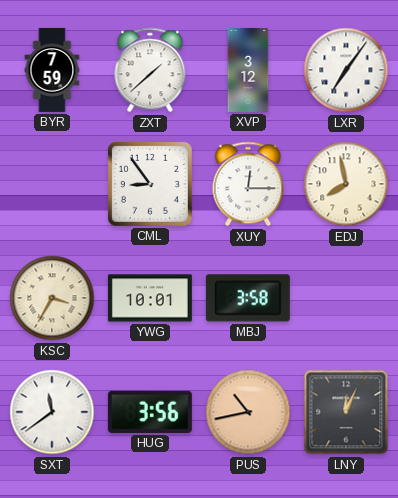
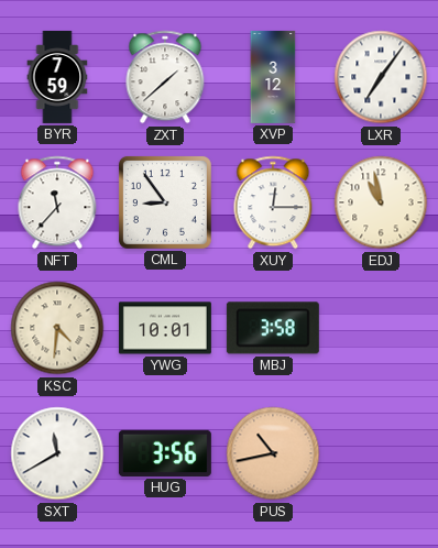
NFT: none -> 11:37
EDJ: 7:58 -> 10:58
KSC: 3:35 -> 4:31
SXT: 11:39 -> 11:40
LNY: 12:04 -> none
